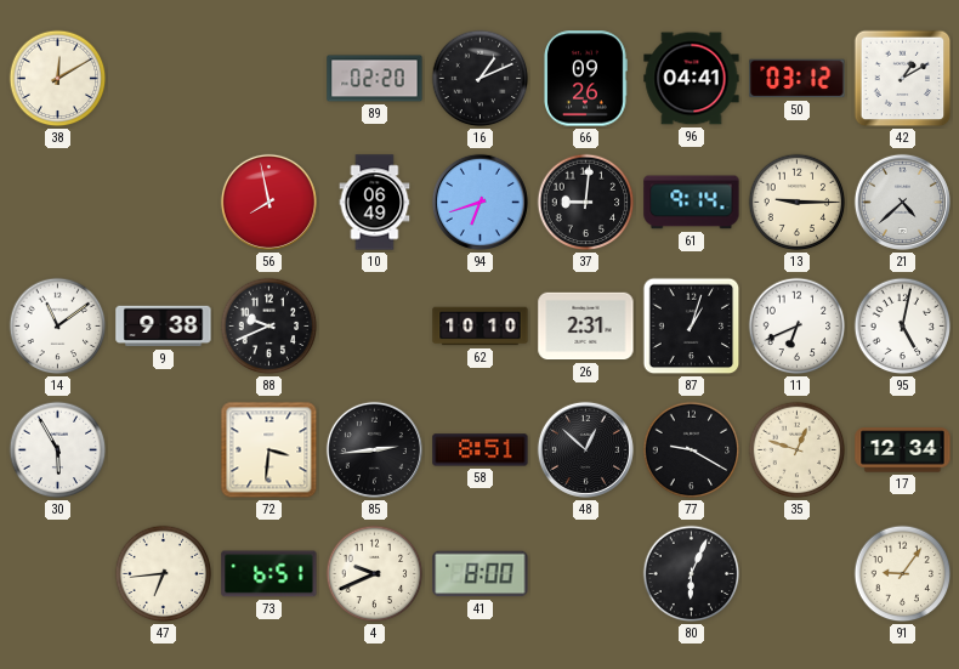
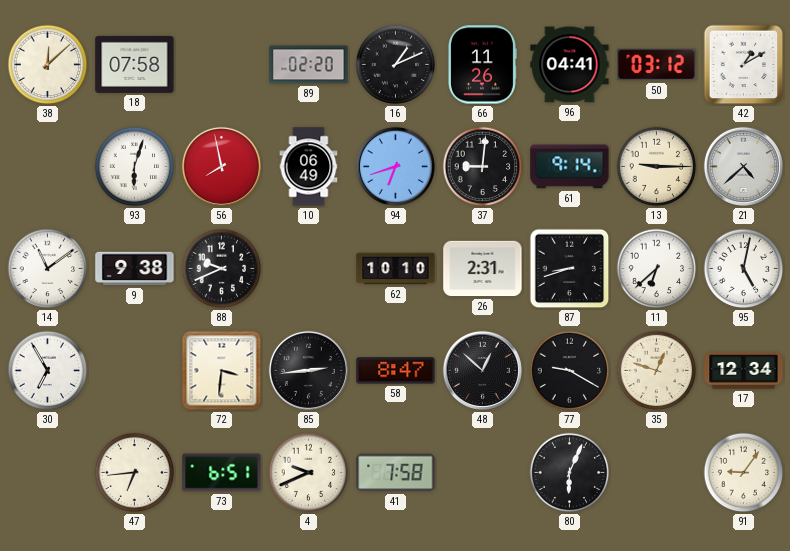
38: 12:10 -> 12:08
18: none -> 07:58
66: 09:26 -> 11:26
93: none -> 6:03
87: 1:03 -> 8:42
11: 6:41 -> 6:38
30: 5:55 -> 6:55
58: 8:51 -> 8:47
41: 8:00 -> 7:58
